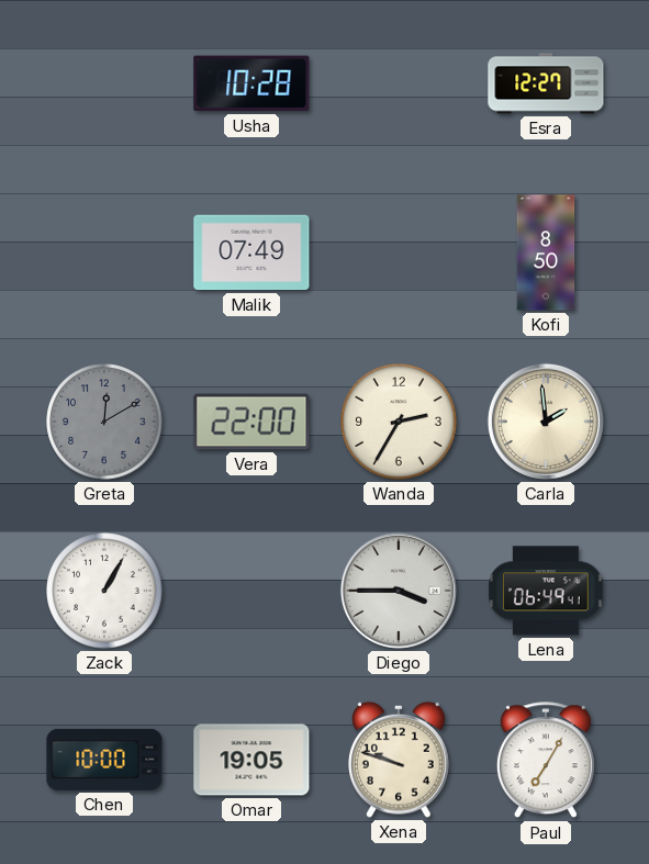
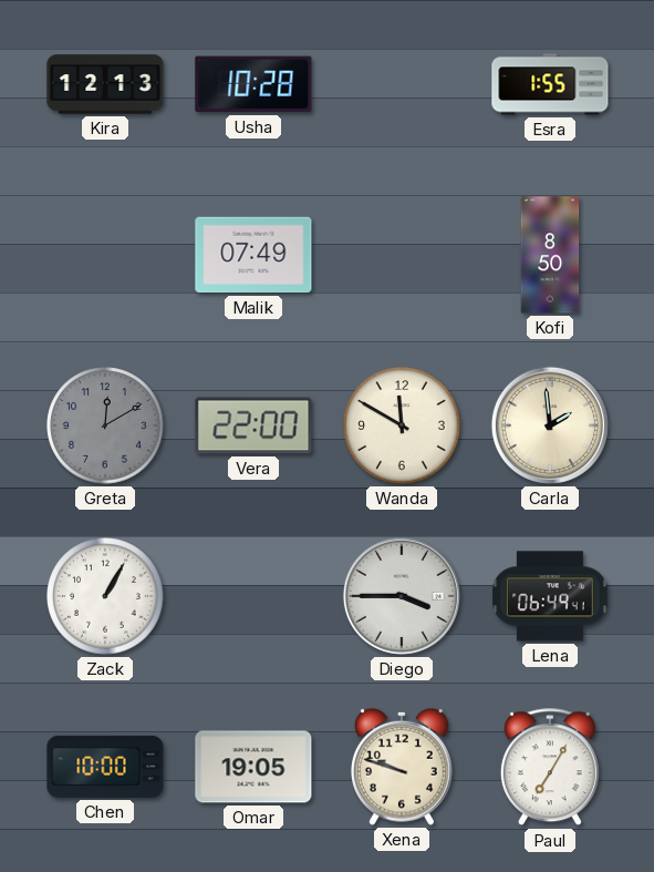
Kira: none -> 12:13
Esra: 12:27 -> 1:55
Wanda: 2:35 -> 11:50
